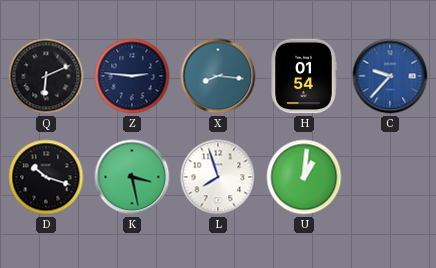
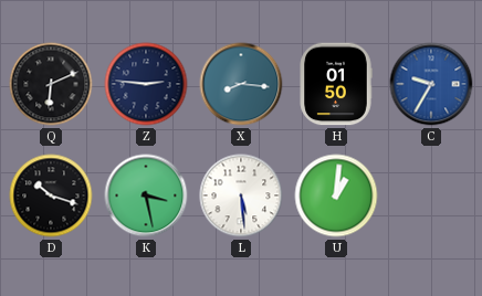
H: 01:54 -> 01:50
C: 9:37 -> 9:35
L: 7:57 -> 5:29
